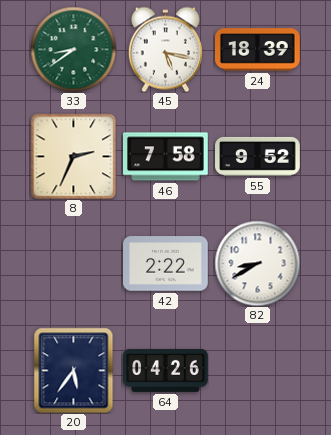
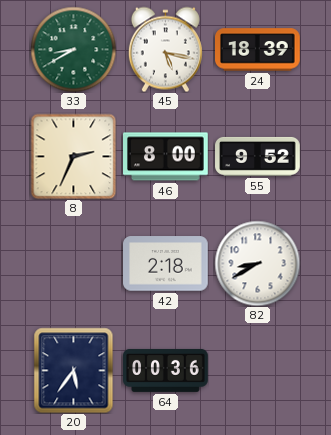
33: 8:39 -> 8:40
46: 7:58 -> 8:00
42: 2:22 -> 2:18
64: 04:26 -> 00:36
